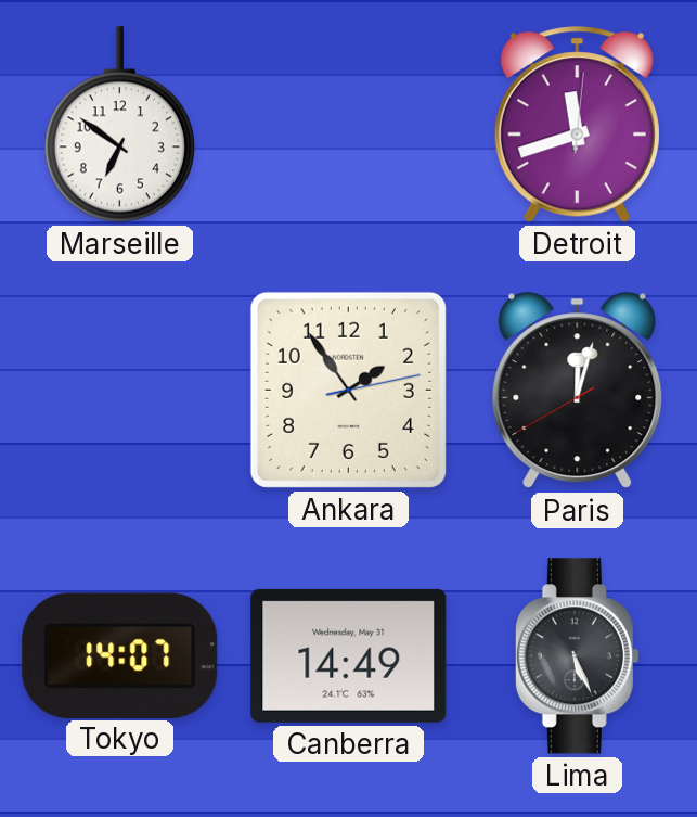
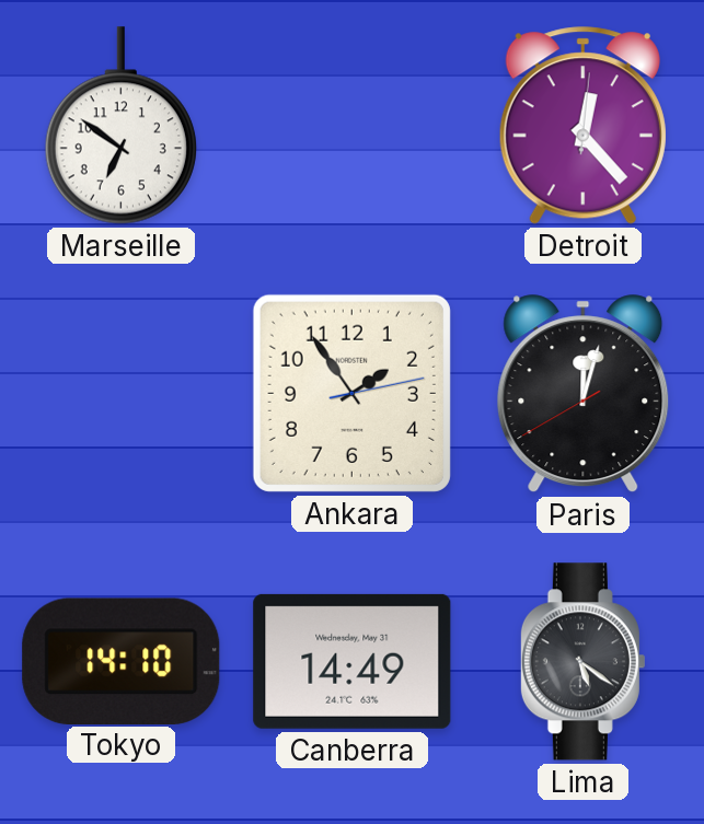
Detroit: 11:42 -> 12:23
Tokyo: 14:07 -> 14:10
Lima: 5:26 -> 5:21
